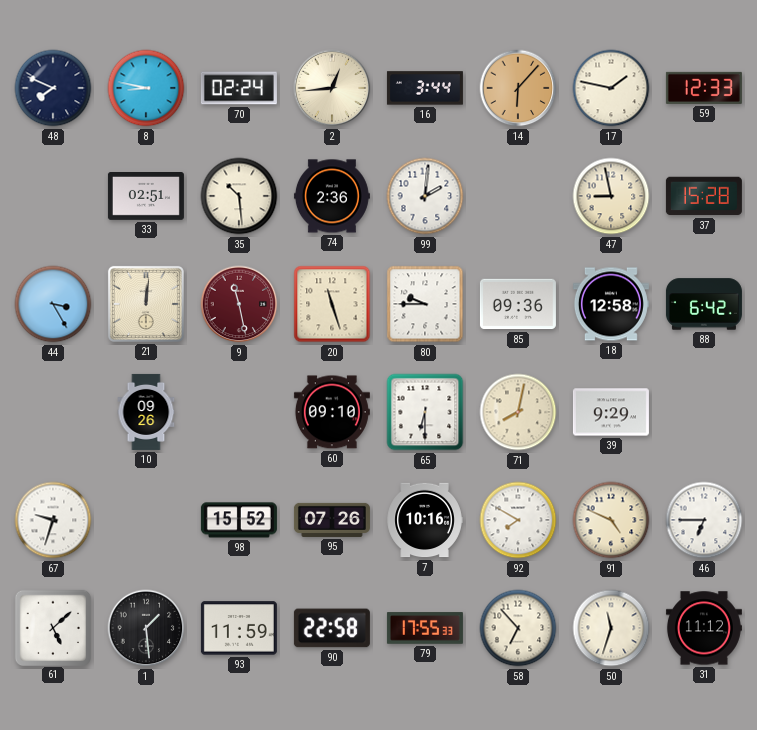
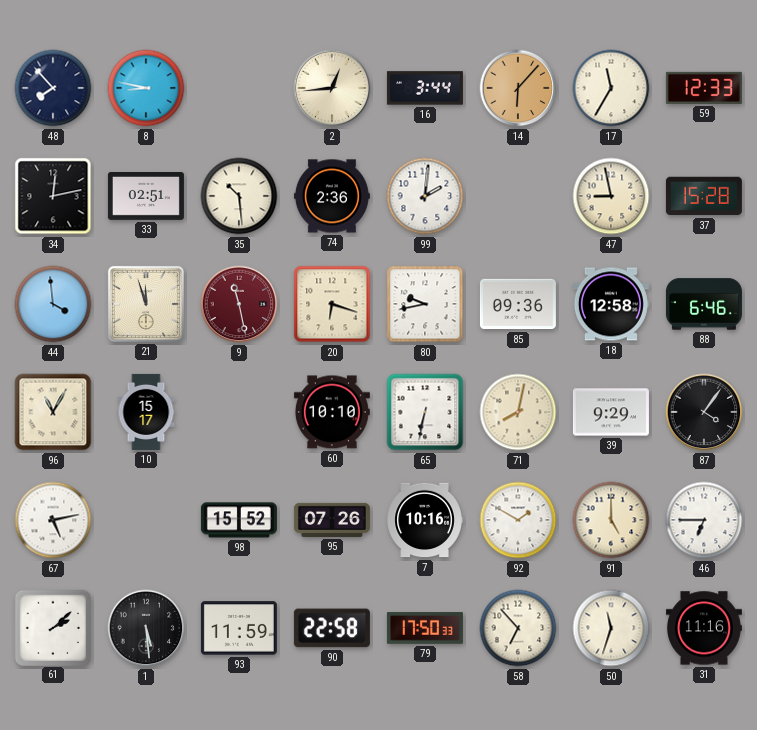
48: 7:49 -> 7:53
70: 02:24 -> none
17: 1:47 -> 11:35
34: none -> 12:13
44: 3:25 -> 3:59
21: 12:01 -> 11:57
20: 11:27 -> 6:18
80: 9:45 -> 9:43
88: 6:42 -> 6:46
96: none -> 11:05
10: 09:26 -> 15:17
60: 09:10 -> 10:10
65: 6:30 -> 6:32
87: none -> 4:06
67: 9:33 -> 5:13
92: 7:50 -> 1:50
91: 4:49 -> 5:00
61: 5:08 -> 2:08
1: 1:29 -> 5:29
79: 17:55 -> 17:50
31: 11:12 -> 11:16
